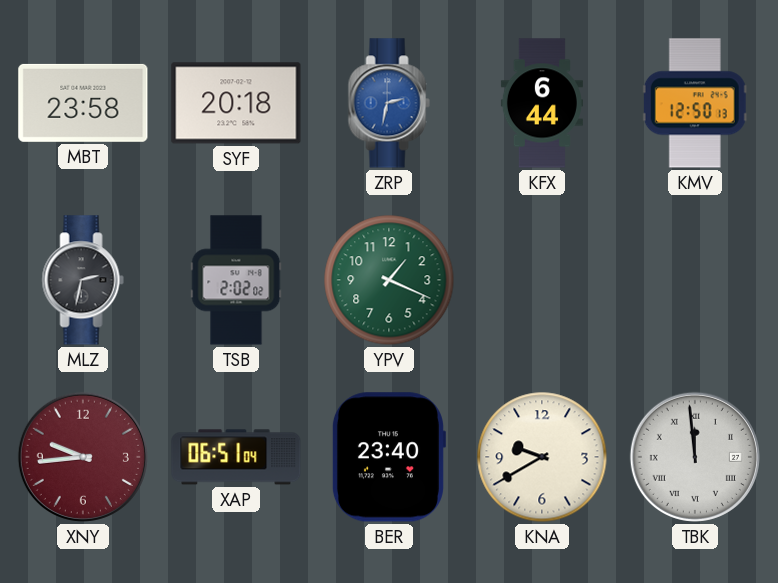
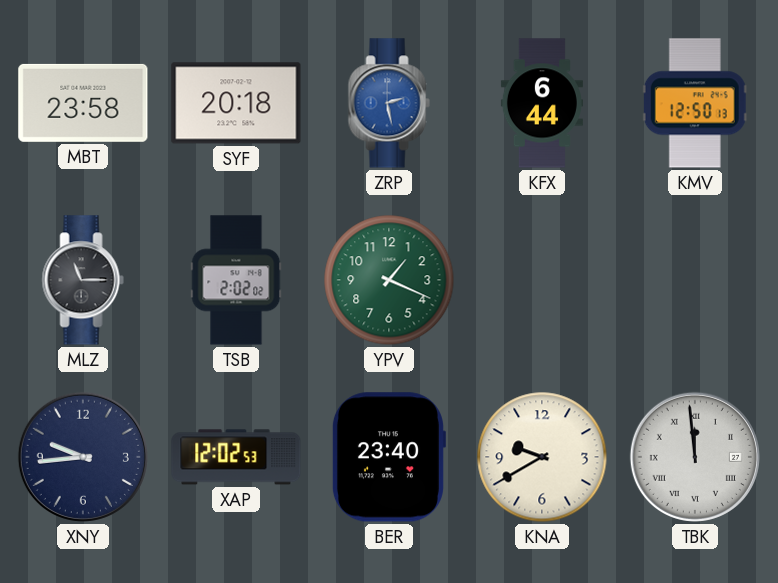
ZRP: 2:32 -> 2:28
MLZ: 2:32 -> 11:15
XNY dial: burgundy -> navy
XAP: 06:51 -> 12:02
